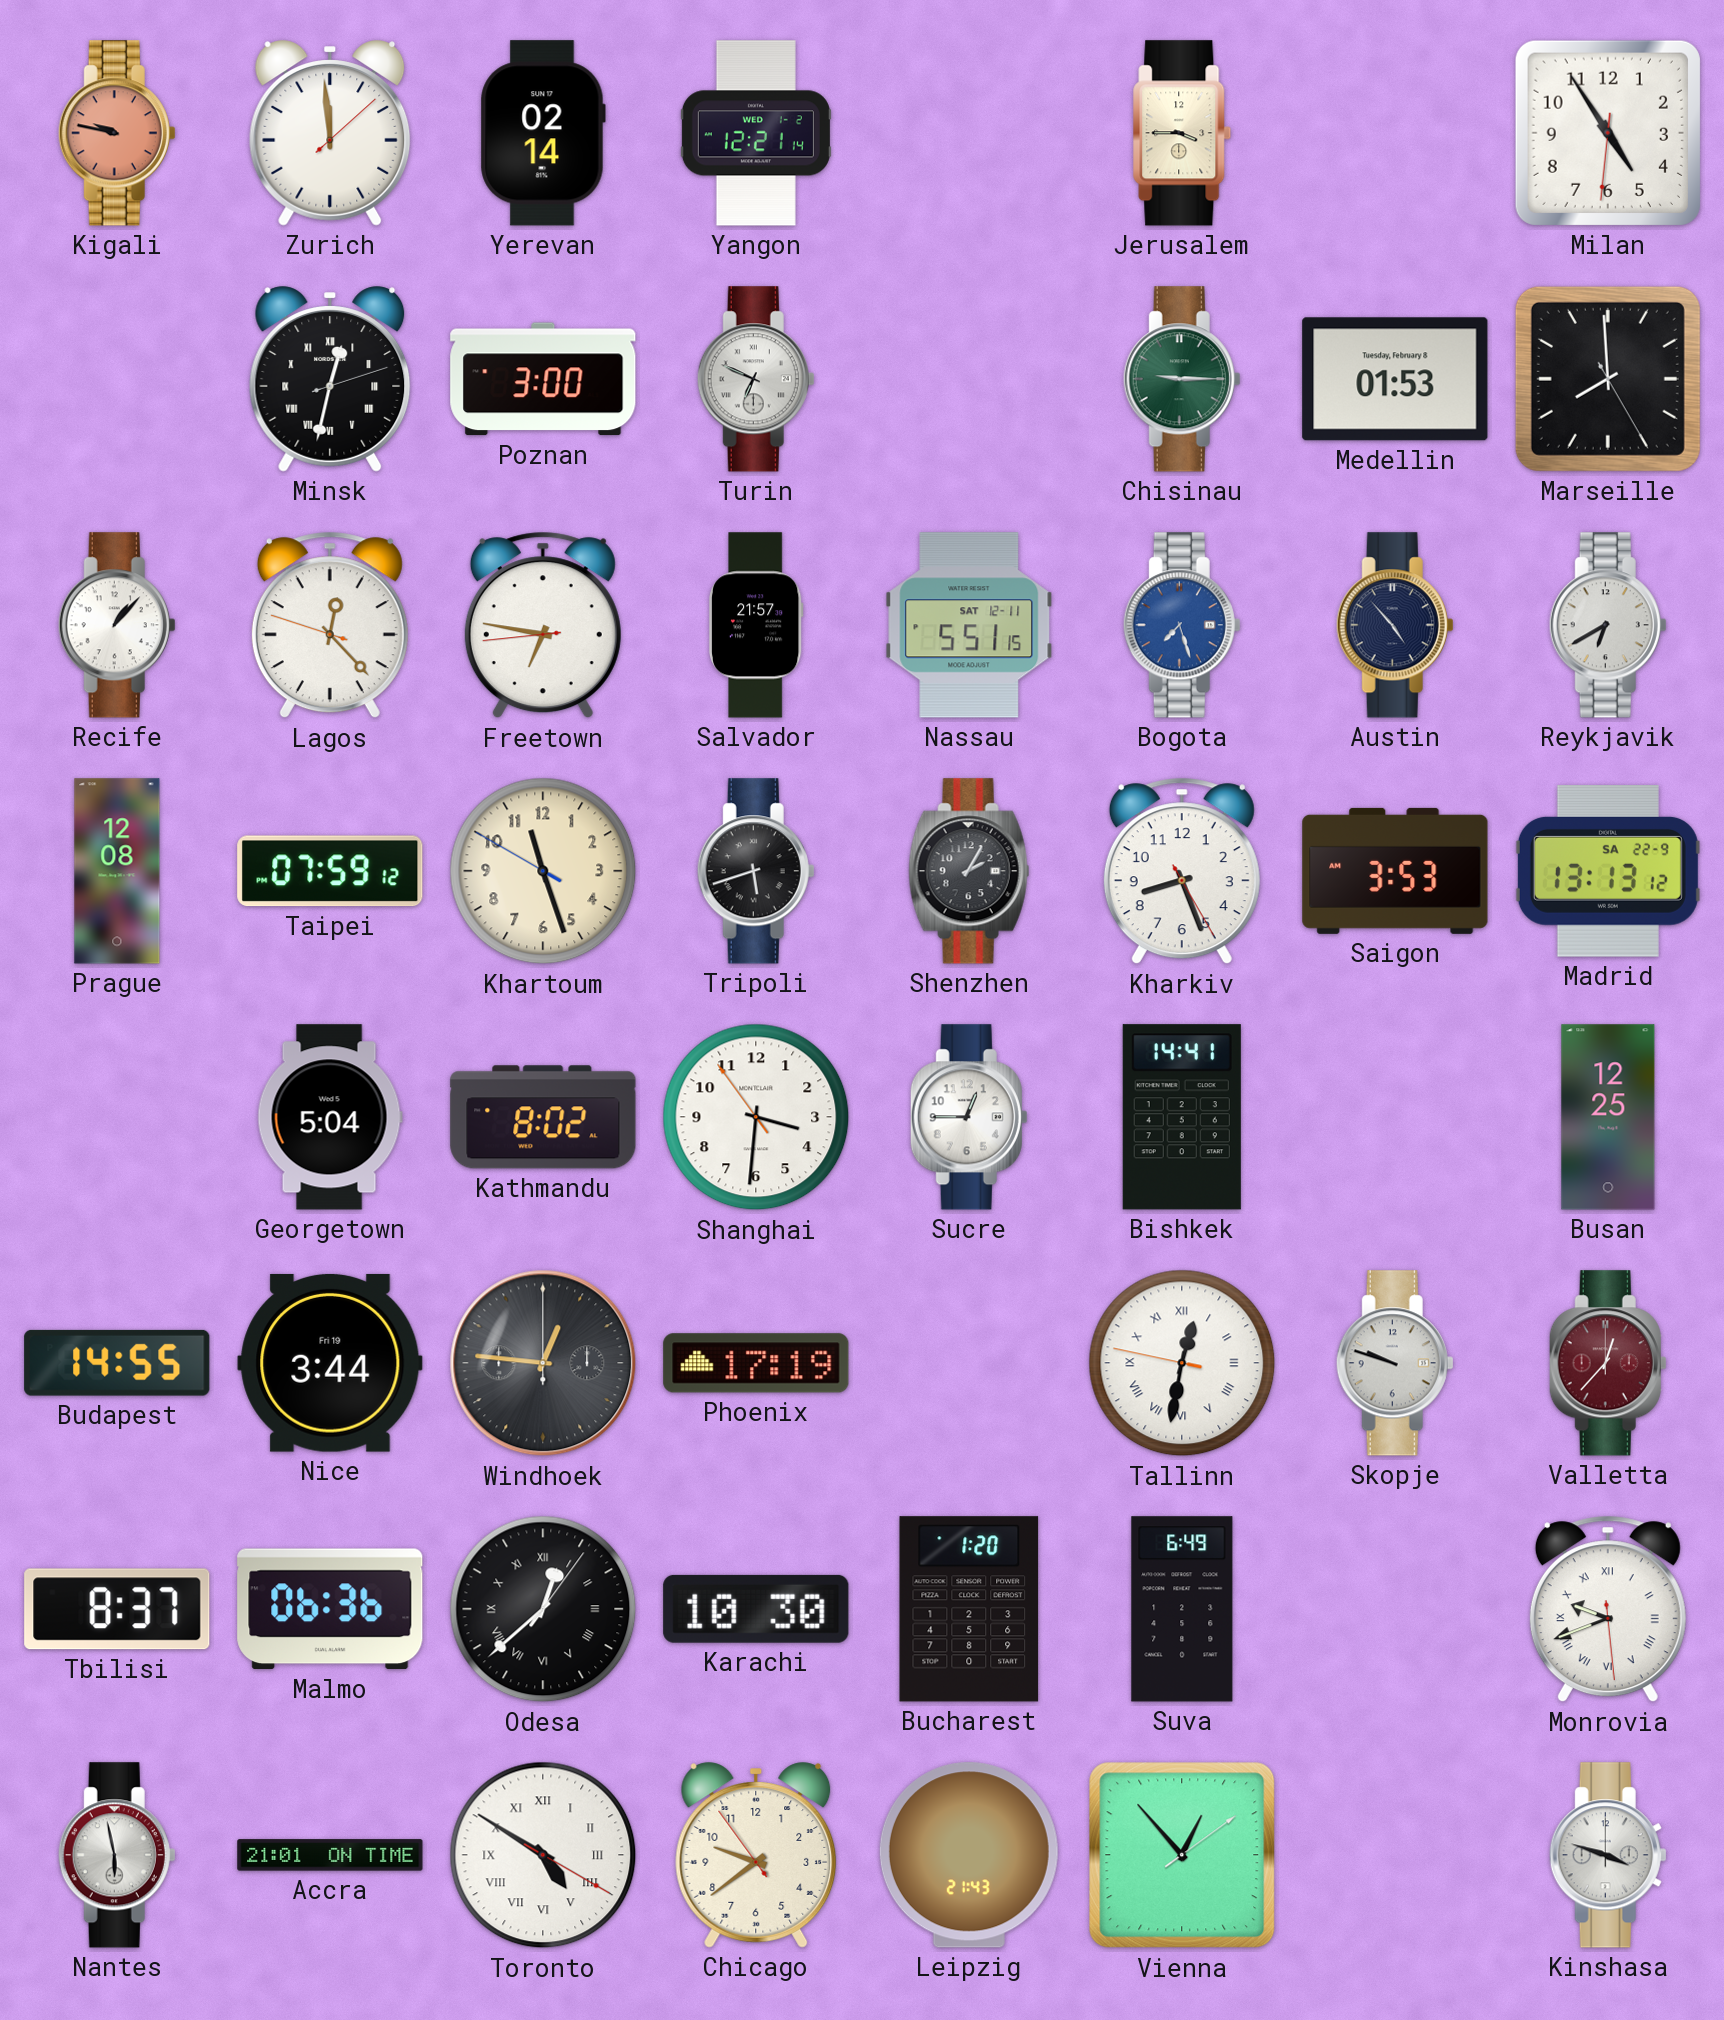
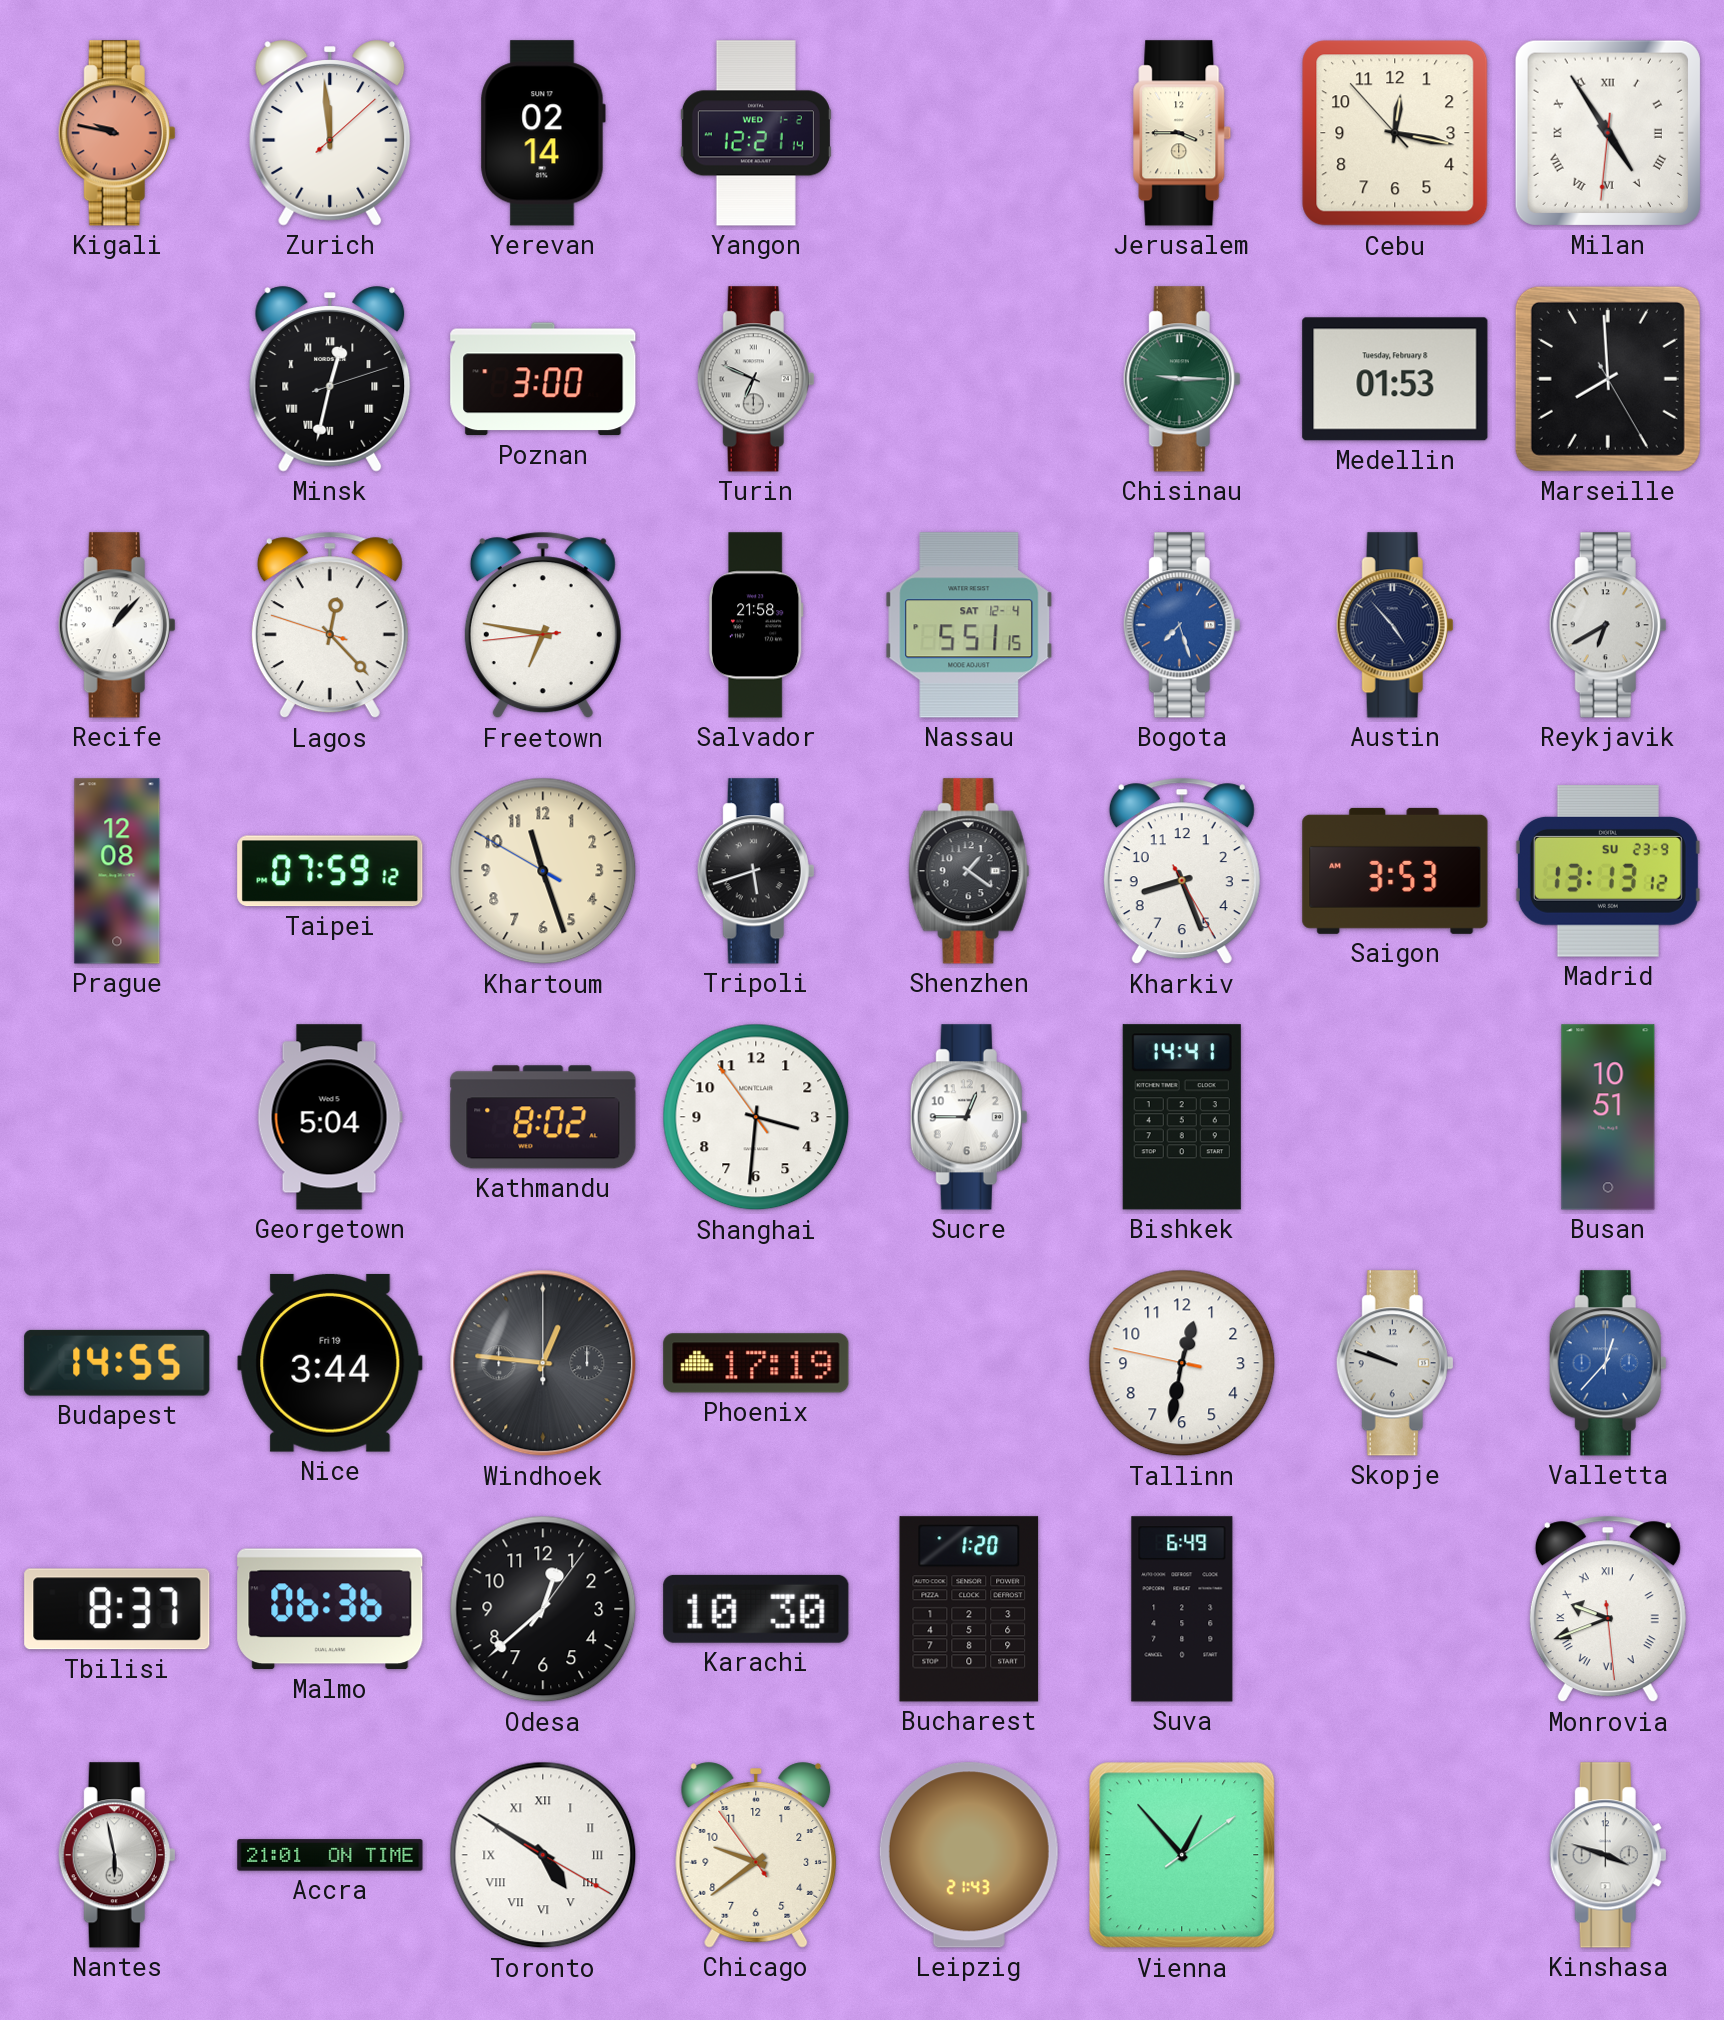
Cebu: none -> 12:16
Milan numerals: Arabic -> Roman
Salvador: 21:57 -> 21:58
Nassau date: SAT 12-11 -> SAT 12-4
Shenzhen: 2:05 -> 1:21
Madrid date: SA 22-9 -> SU 23-9
Busan: 12:25 -> 10:51
Tallinn numerals: Roman -> Arabic
Valletta dial: burgundy -> blue
Odesa numerals: Roman -> Arabic
